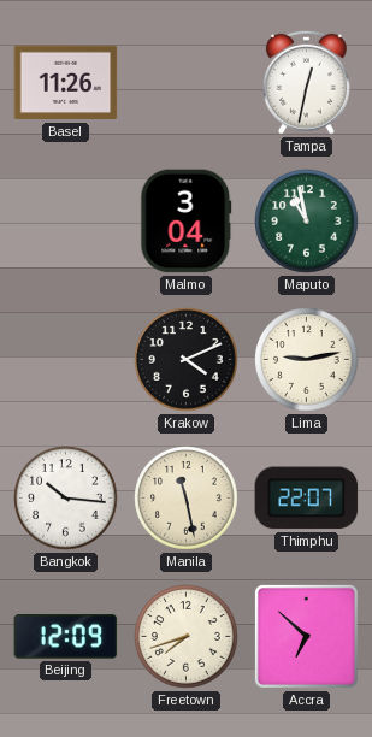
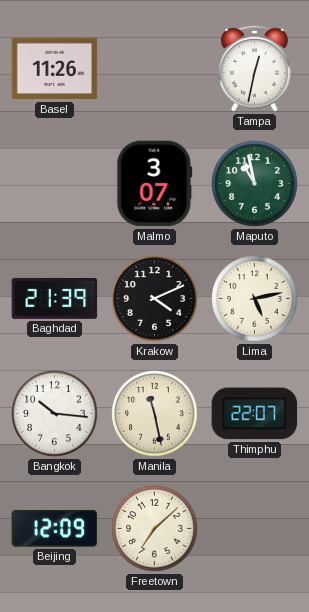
Malmo: 3:04 -> 3:07
Baghdad: none -> 21:39
Lima: 9:13 -> 5:13
Freetown: 7:42 -> 7:08
Accra: 6:52 -> none
